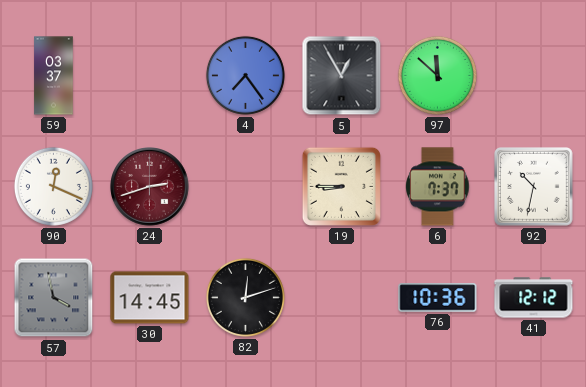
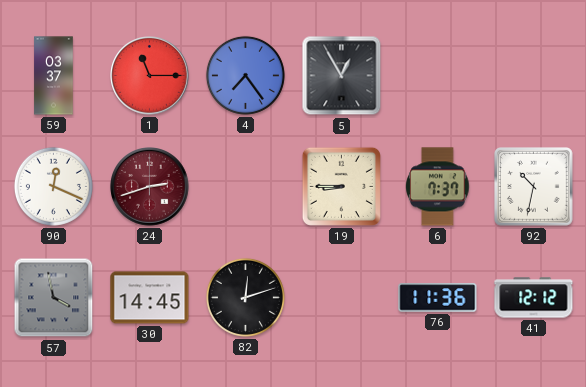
1: none -> 11:15
97: 11:52 -> none
76: 10:36 -> 11:36
